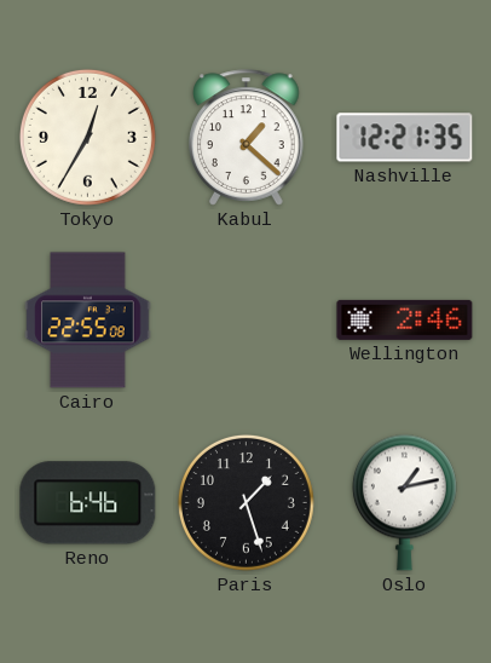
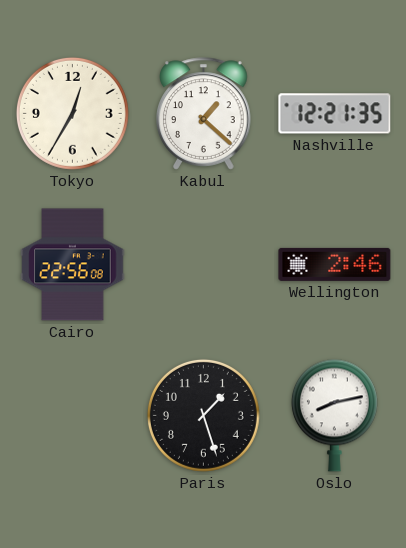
Cairo: 22:55 -> 22:56
Reno: 6:46 -> none
Oslo: 1:13 -> 8:13
